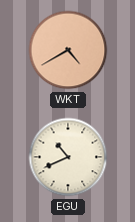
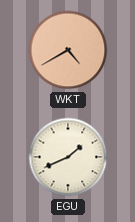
EGU: 10:41 -> 1:41
